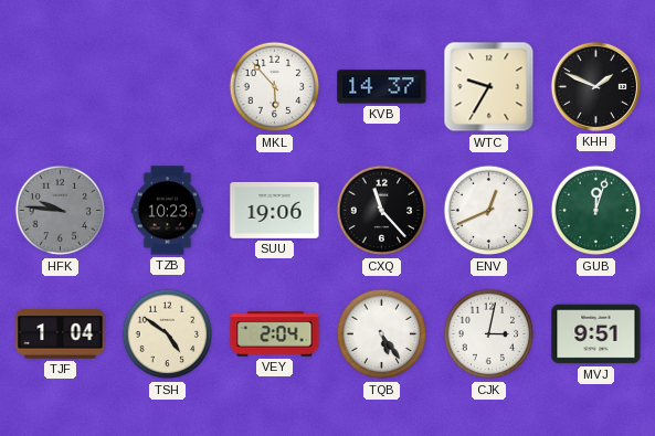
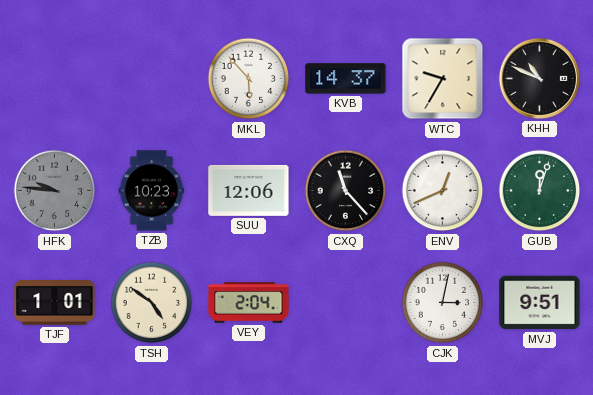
KHH: 1:49 -> 10:49
SUU: 19:06 -> 12:06
TJF: 1:04 -> 1:01
TQB: 5:24 -> none
